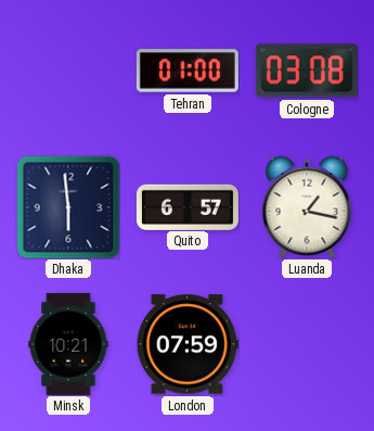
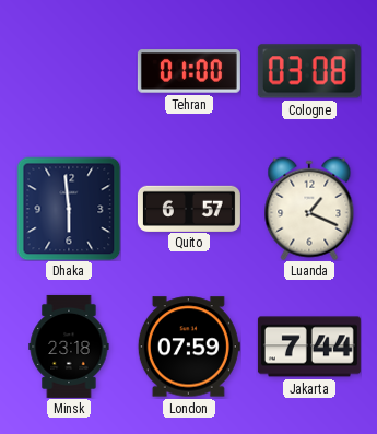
Luanda: 1:17 -> 1:19
Minsk: 10:21 -> 23:18
Jakarta: none -> 7:44
